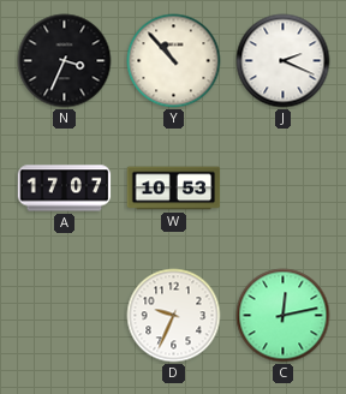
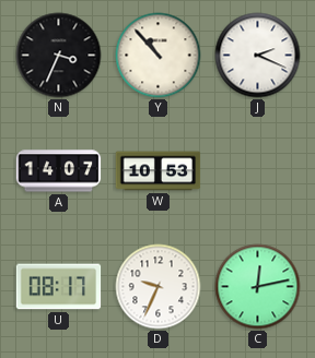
A: 17:07 -> 14:07
U: none -> 08:17
